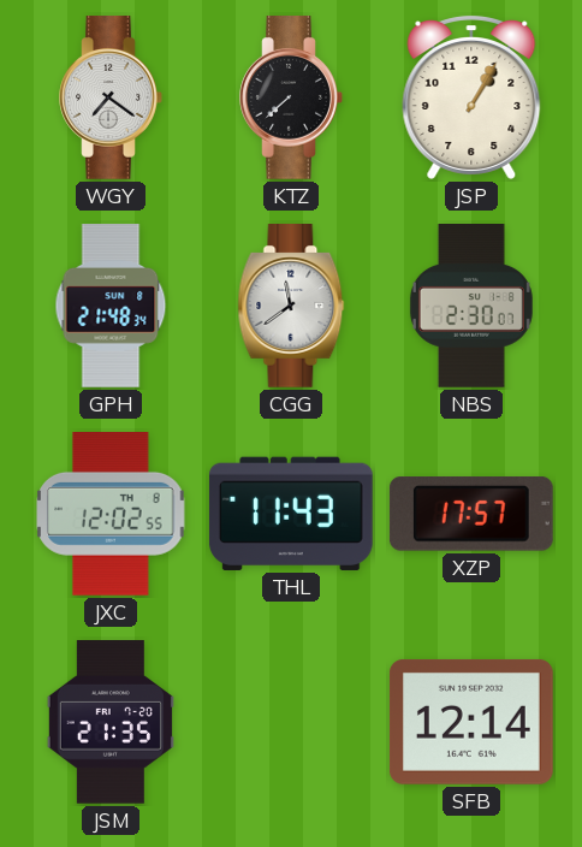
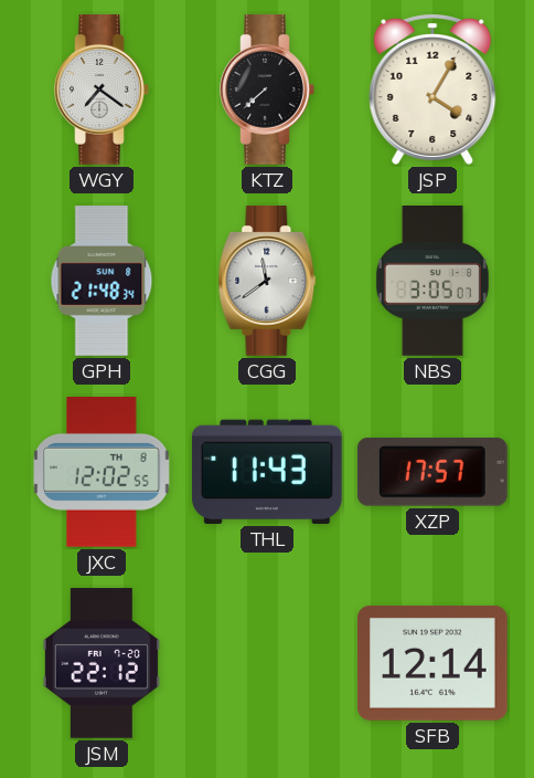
JSP: 1:05 -> 4:05
NBS: 2:30 -> 3:05
JSM: 21:35 -> 22:12
